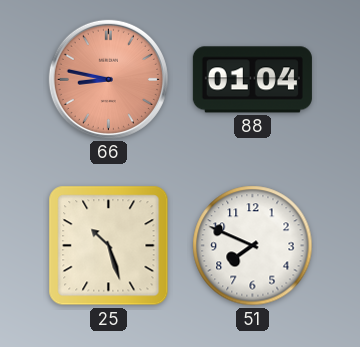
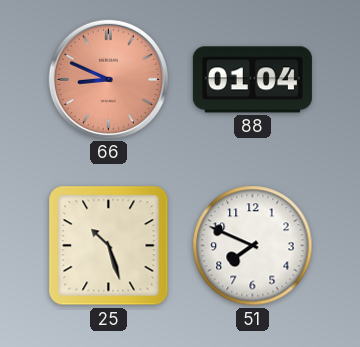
66: 8:47 -> 8:49
